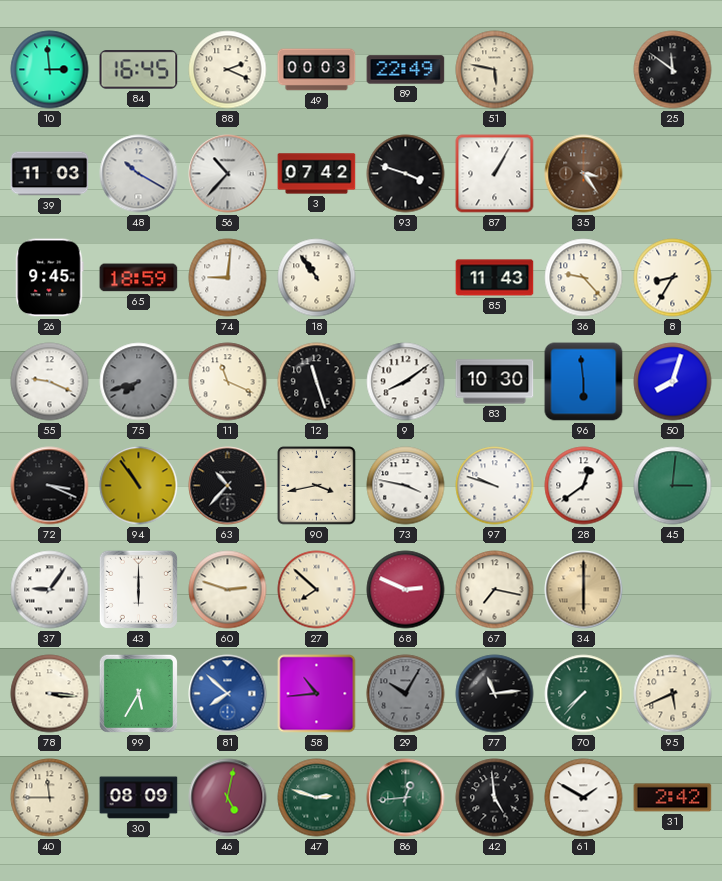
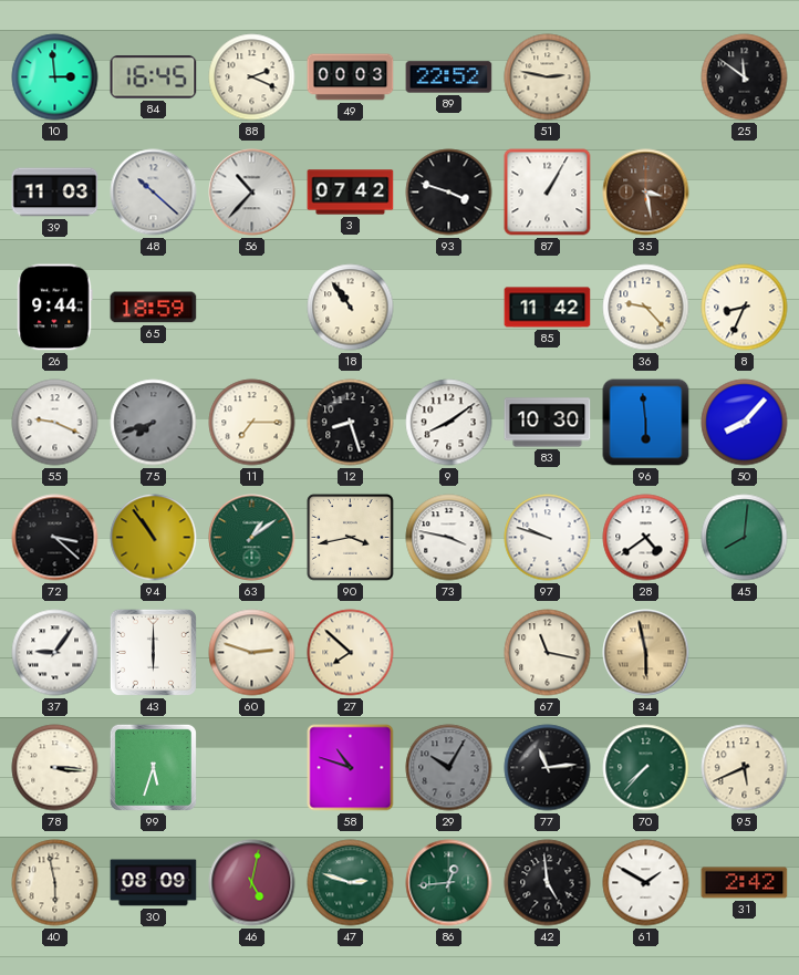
89: 22:49 -> 22:52
51: 5:47 -> 2:47
48: 10:20 -> 10:22
35: 3:24 -> 3:28
26: 9:45 -> 9:44
74: 9:01 -> none
85: 11:43 -> 11:42
8: 8:35 -> 8:34
11: 11:19 -> 7:15
12: 11:27 -> 8:27
50: 8:03 -> 8:07
72: 3:19 -> 3:22
63: 10:37 -> 1:09
63 dial: black -> green
28: 12:39 -> 4:39
45: 3:01 -> 8:01
68: 2:49 -> none
67: 7:17 -> 11:17
34: 6:00 -> 5:58
99: 5:35 -> 5:33
81: 7:52 -> none
58: 10:44 -> 10:48
40: 11:45 -> 5:58
